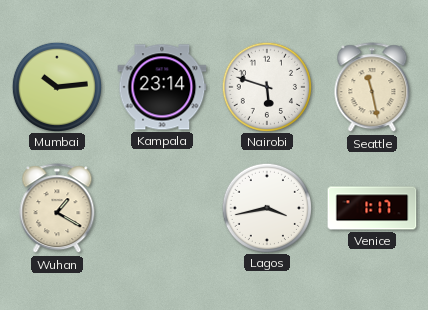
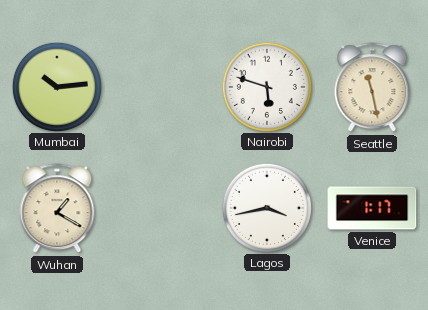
Kampala: 23:14 -> none
